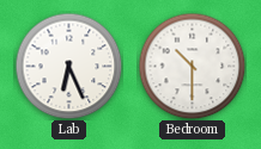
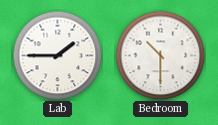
Lab: 6:26 -> 1:45
